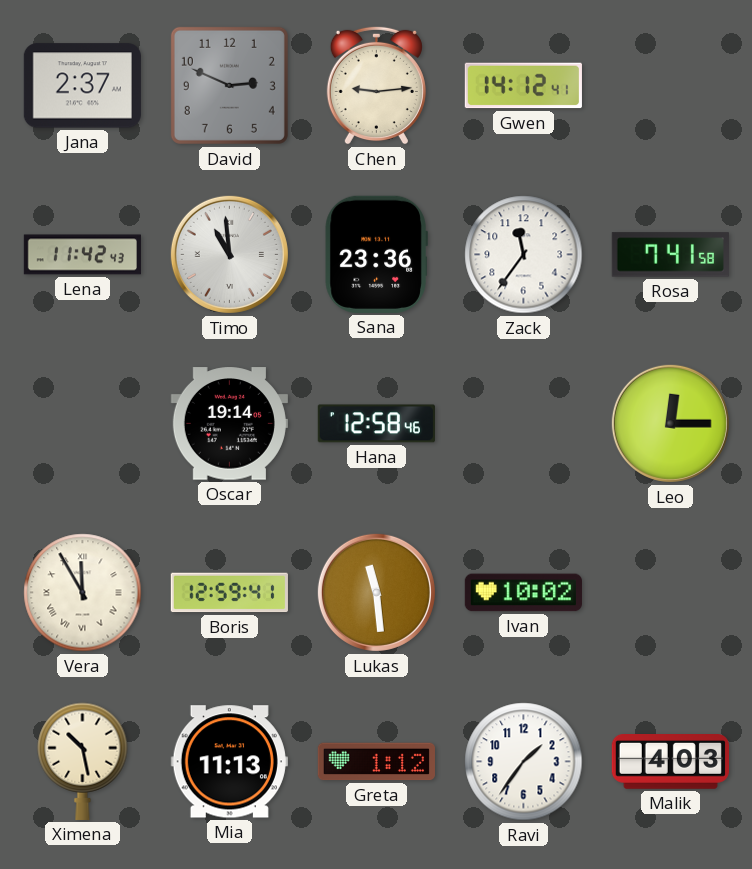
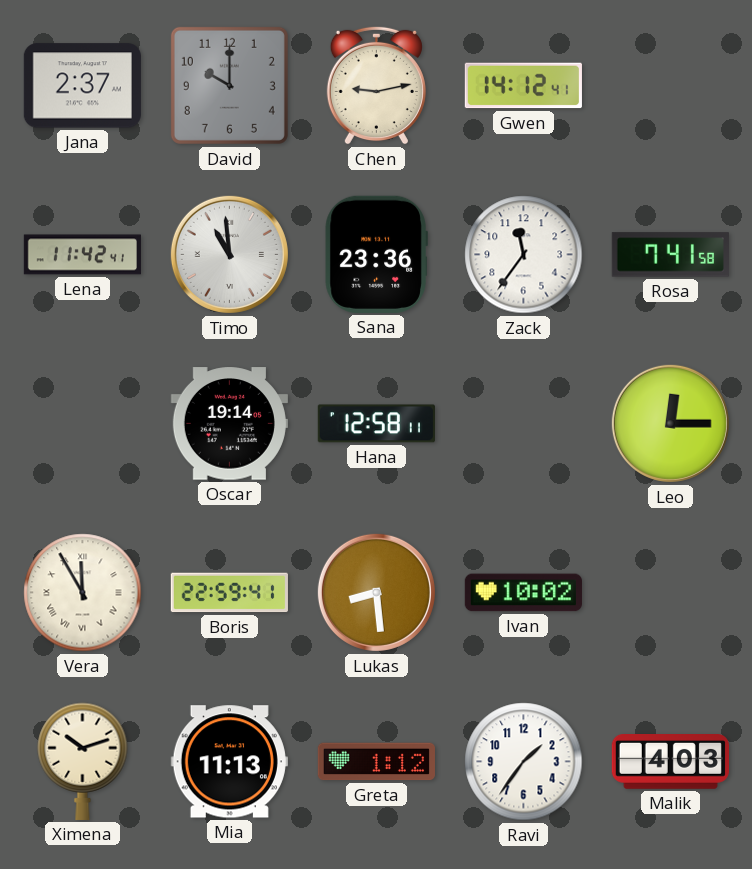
David: 2:49 -> 10:00
Chen: 9:14 -> 9:13
Lena: 11:42:43 -> 11:42:41
Hana: 12:58:46 -> 12:58:11
Boris: 12:59 -> 22:59
Lukas: 11:29 -> 8:29
Ximena: 10:28 -> 10:12
